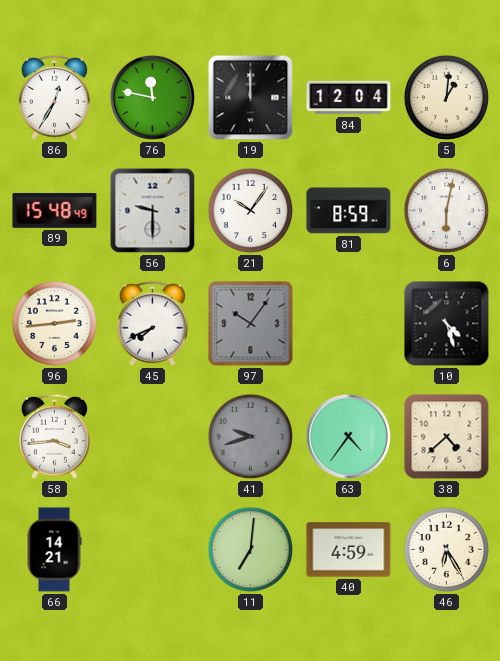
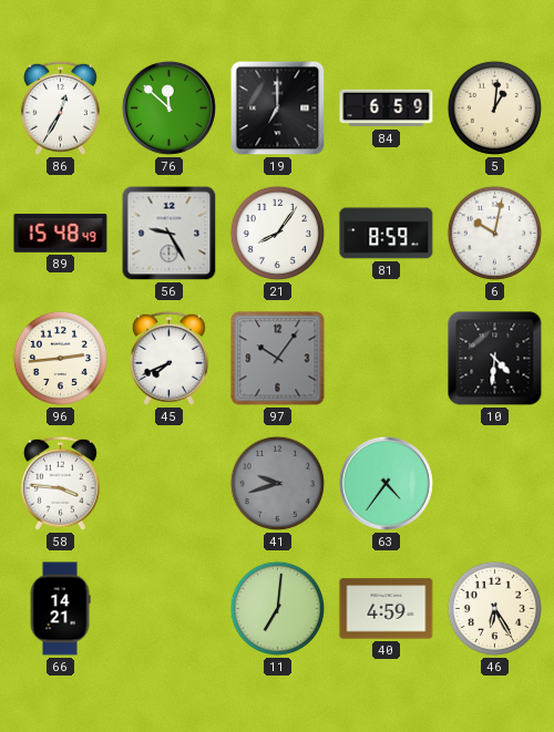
76: 11:47 -> 11:52
19: 12:00 -> 7:00
84: 12:04 -> 6:59
56: 9:30 -> 9:25
21: 10:06 -> 8:06
6: 6:02 -> 10:02
10: 4:27 -> 4:31
58: 3:44 -> 3:46
38: 4:38 -> none
